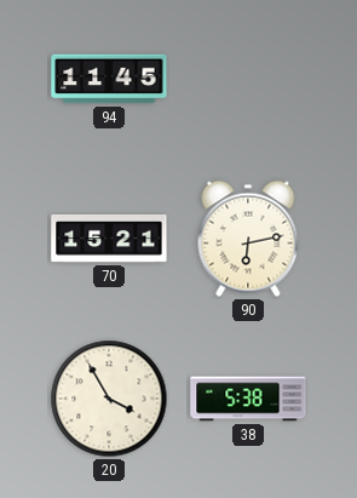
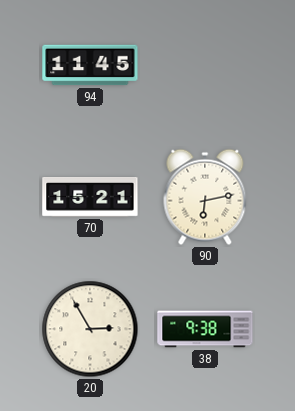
20: 3:55 -> 2:55
38: 5:38 -> 9:38
